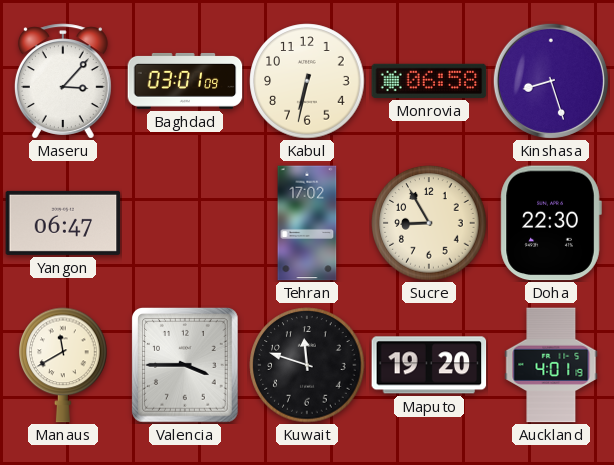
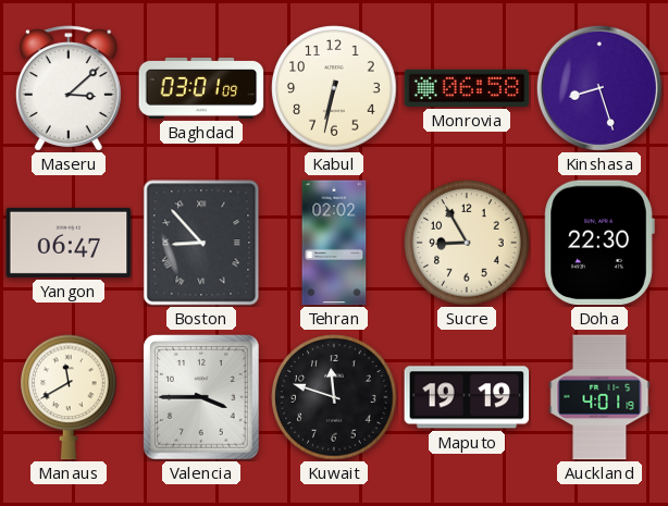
Maseru: 3:07 -> 3:08
Boston: none -> 8:53
Tehran: 17:02 -> 02:02
Maputo: 19:20 -> 19:19
